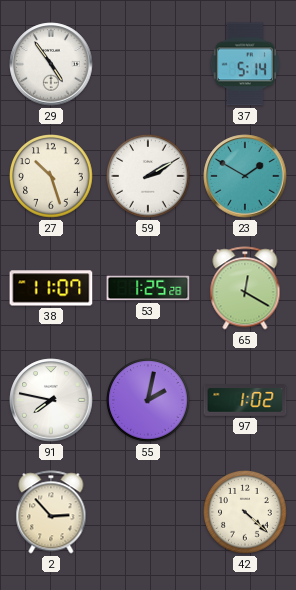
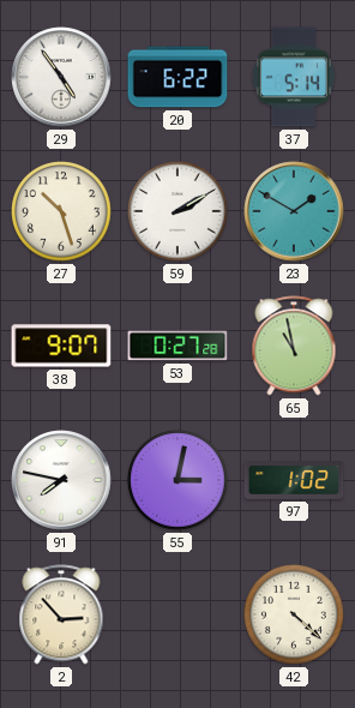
20: none -> 6:22
38: 11:07 -> 9:07
53: 1:25 -> 0:27
65: 12:20 -> 10:58
55: 2:02 -> 3:02
